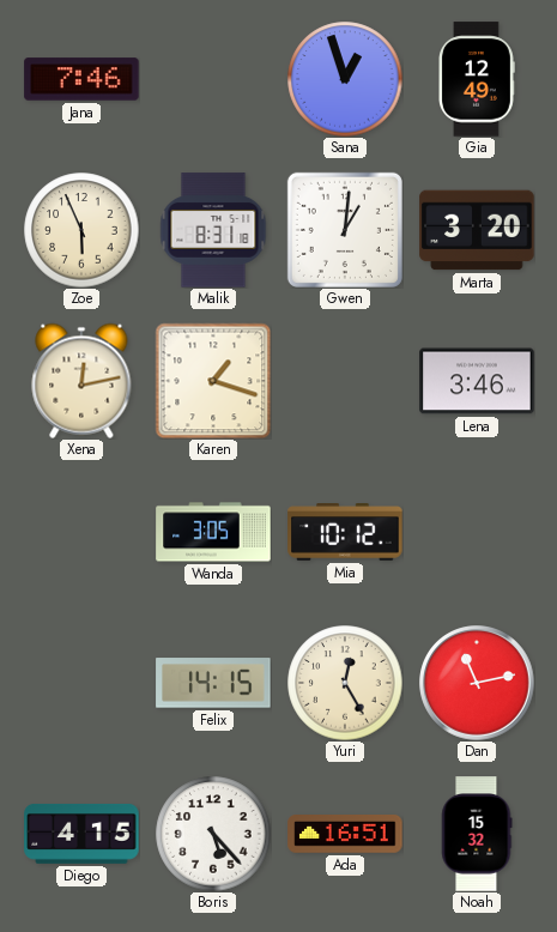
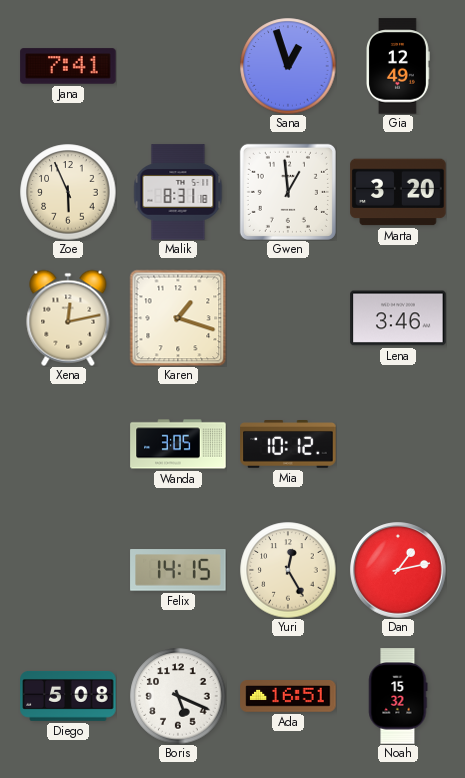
Jana: 7:46 -> 7:41
Gwen: 1:01 -> 12:59
Dan: 11:13 -> 1:13
Diego: 4:15 -> 5:08
Boris: 5:23 -> 5:19
